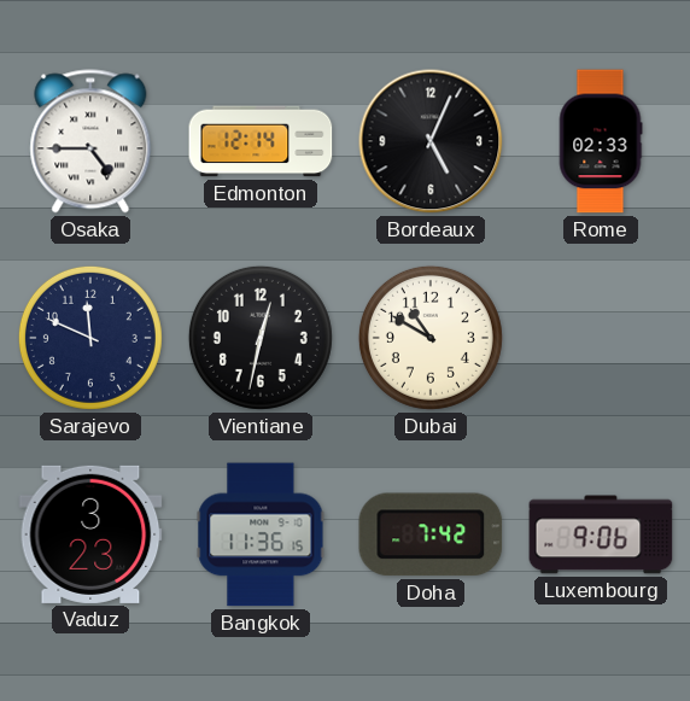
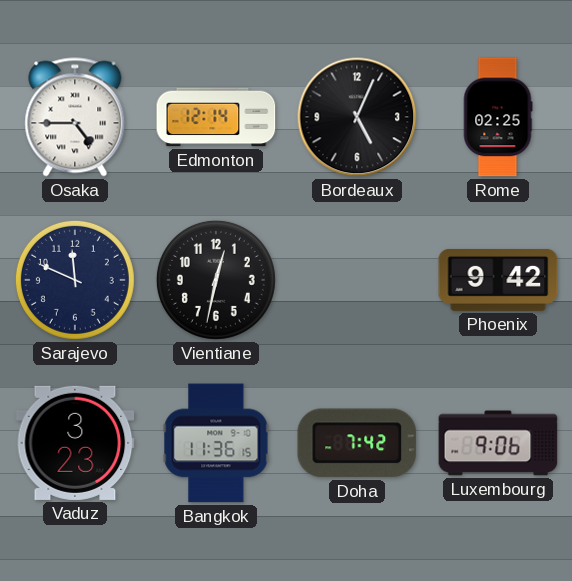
Rome: 02:33 -> 02:25
Dubai: 10:50 -> none
Phoenix: none -> 9:42
